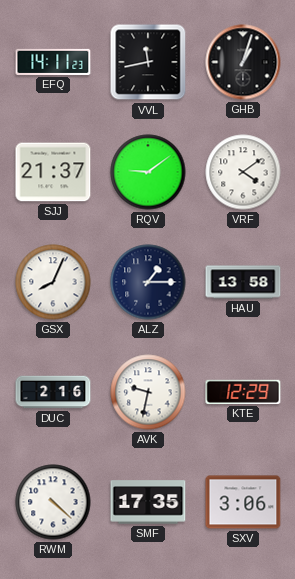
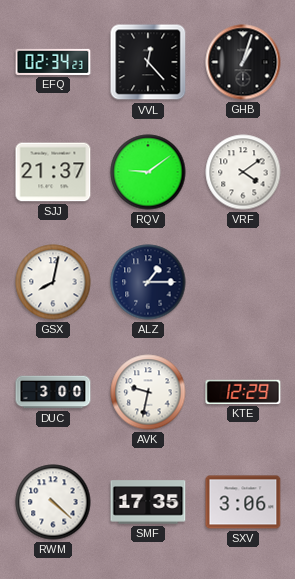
EFQ: 14:11 -> 02:34
VVL: 11:43 -> 12:23
GSX: 8:04 -> 8:02
HAU: 13:58 -> none
DUC: 2:16 -> 3:00
